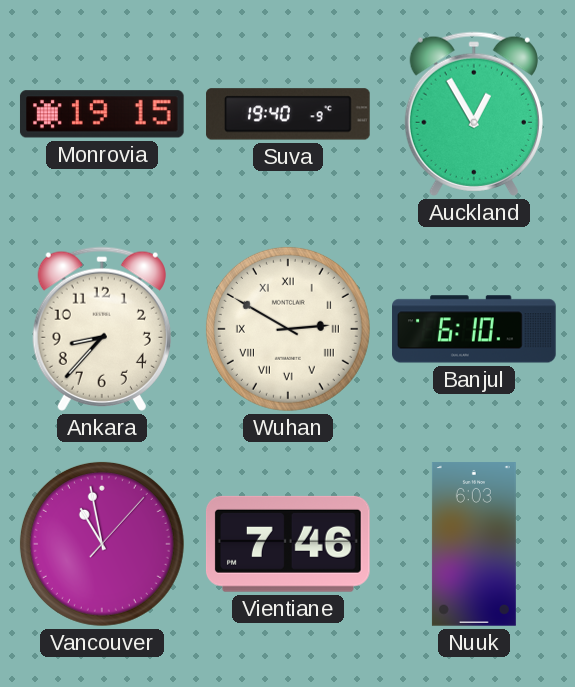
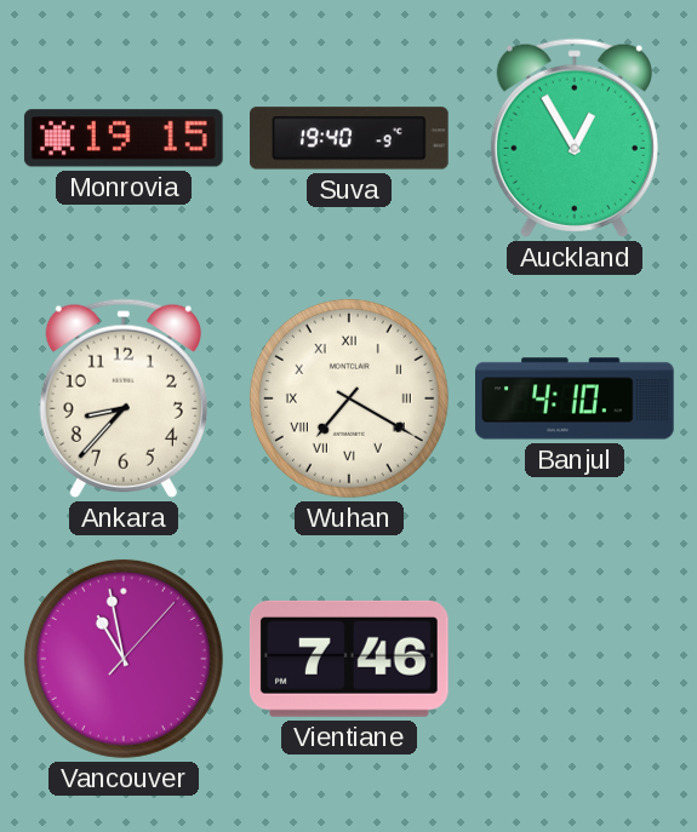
Wuhan: 2:50 -> 7:20
Banjul: 6:10 -> 4:10
Nuuk: 6:03 -> none
